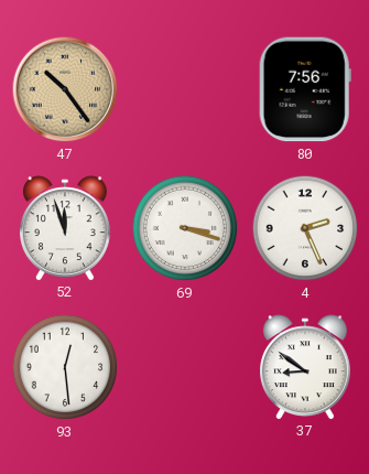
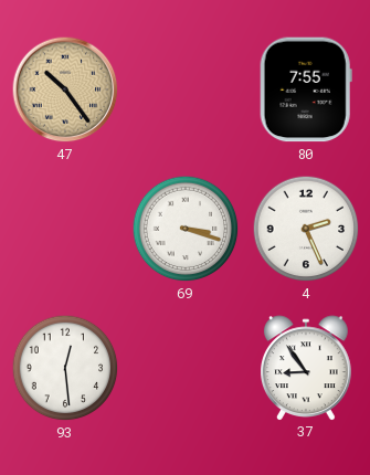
80: 7:56 -> 7:55
52: 11:57 -> none
37: 8:51 -> 8:54
